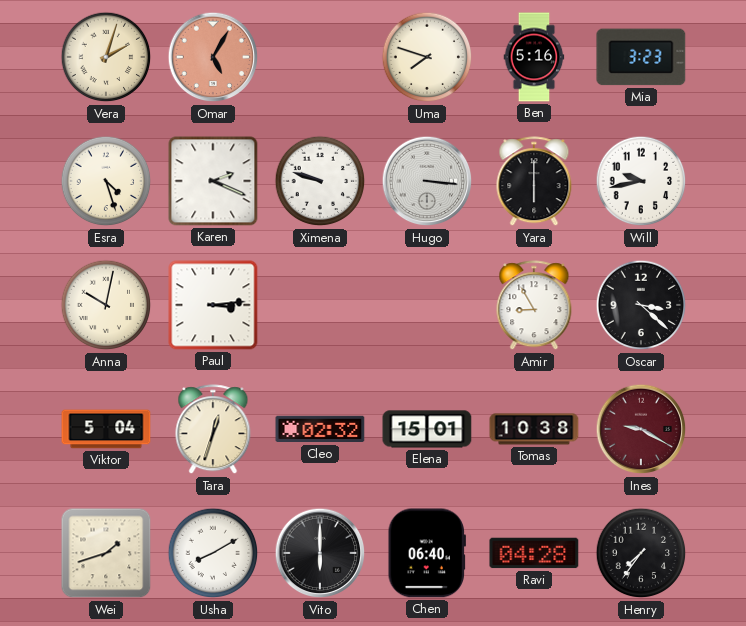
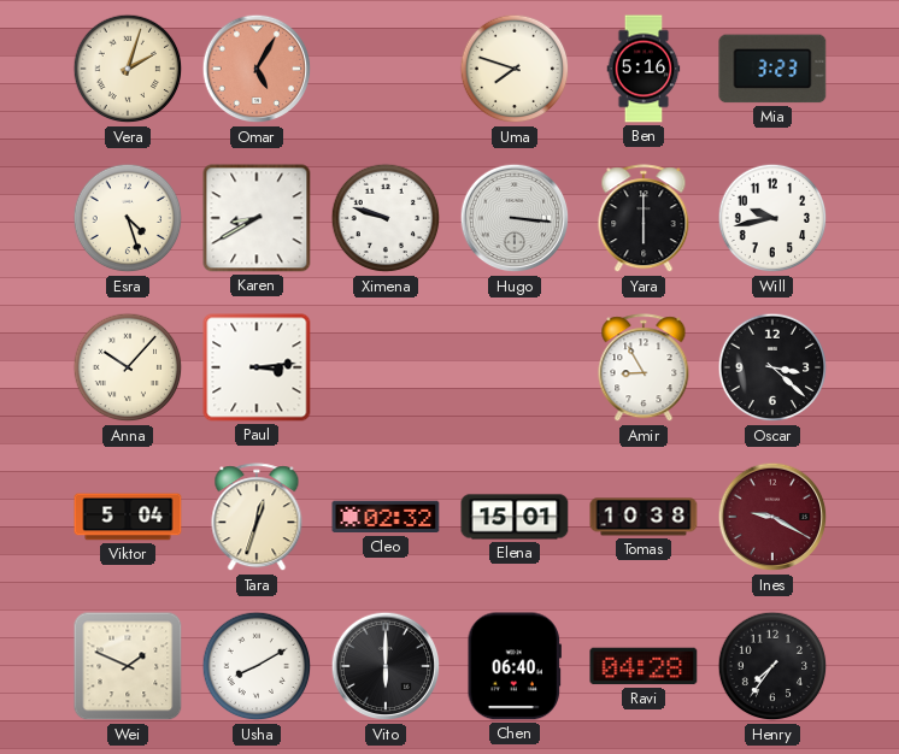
Karen: 2:19 -> 8:40
Anna: 10:02 -> 10:07
Wei: 1:42 -> 1:49
